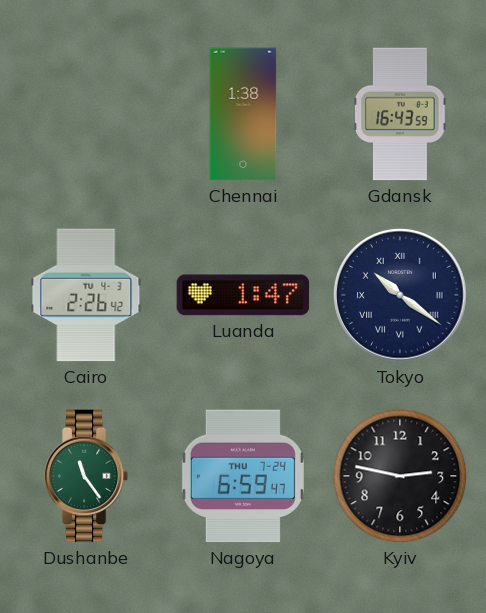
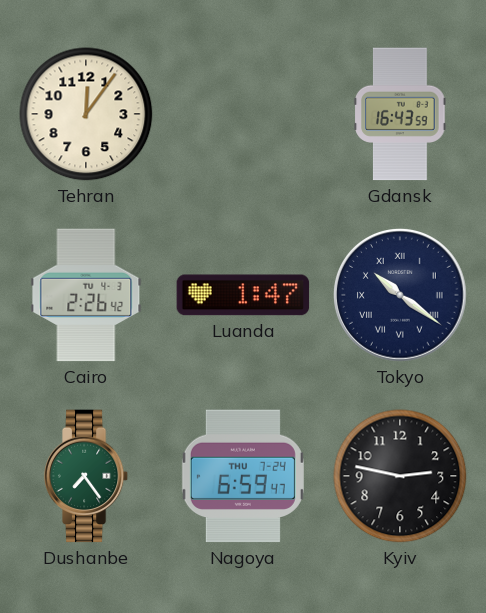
Tehran: none -> 12:06
Chennai: 1:38 -> none
Dushanbe: 11:24 -> 7:24
